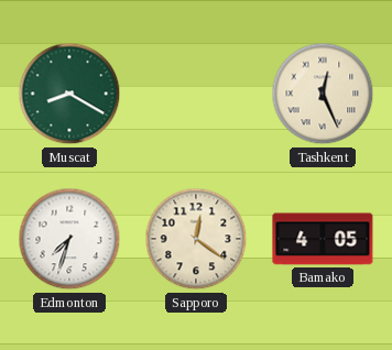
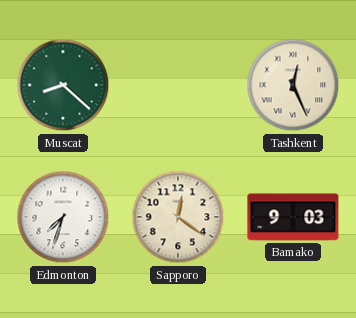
Muscat: 8:20 -> 8:22
Bamako: 4:05 -> 9:03
